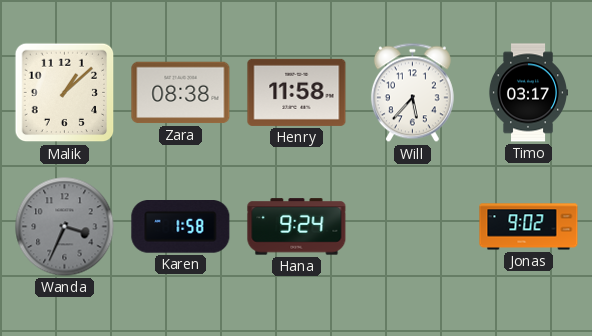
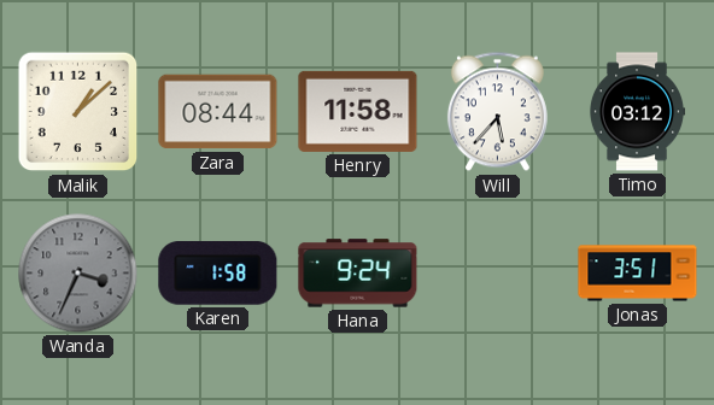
Zara: 08:38 -> 08:44
Timo: 03:17 -> 03:12
Jonas: 9:02 -> 3:51
